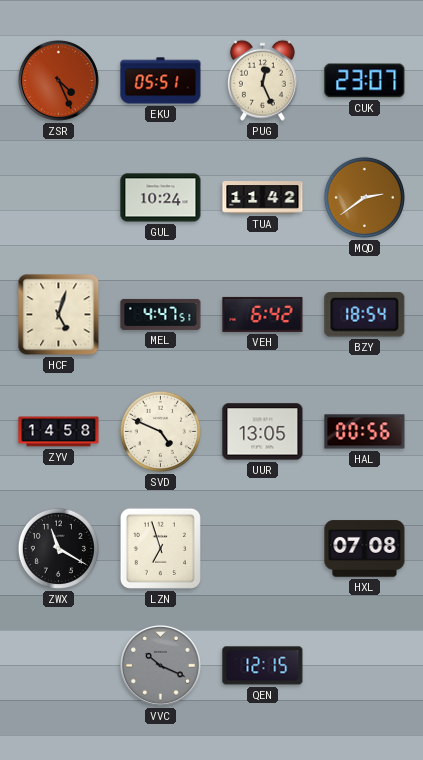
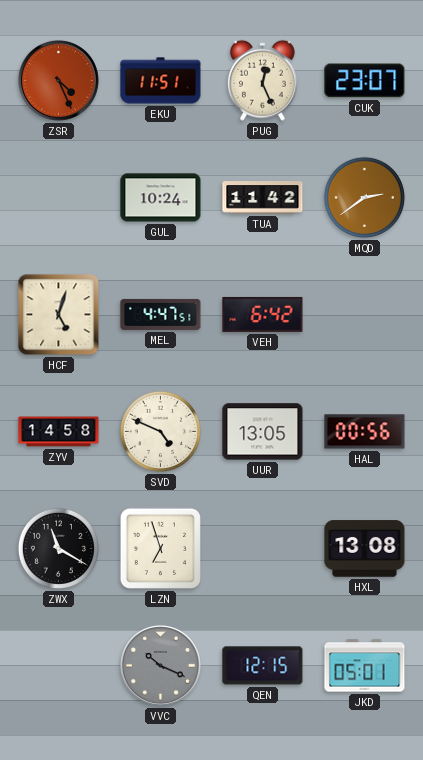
EKU: 05:51 -> 11:51
BZY: 18:54 -> none
HXL: 07:08 -> 13:08
JKD: none -> 05:01
